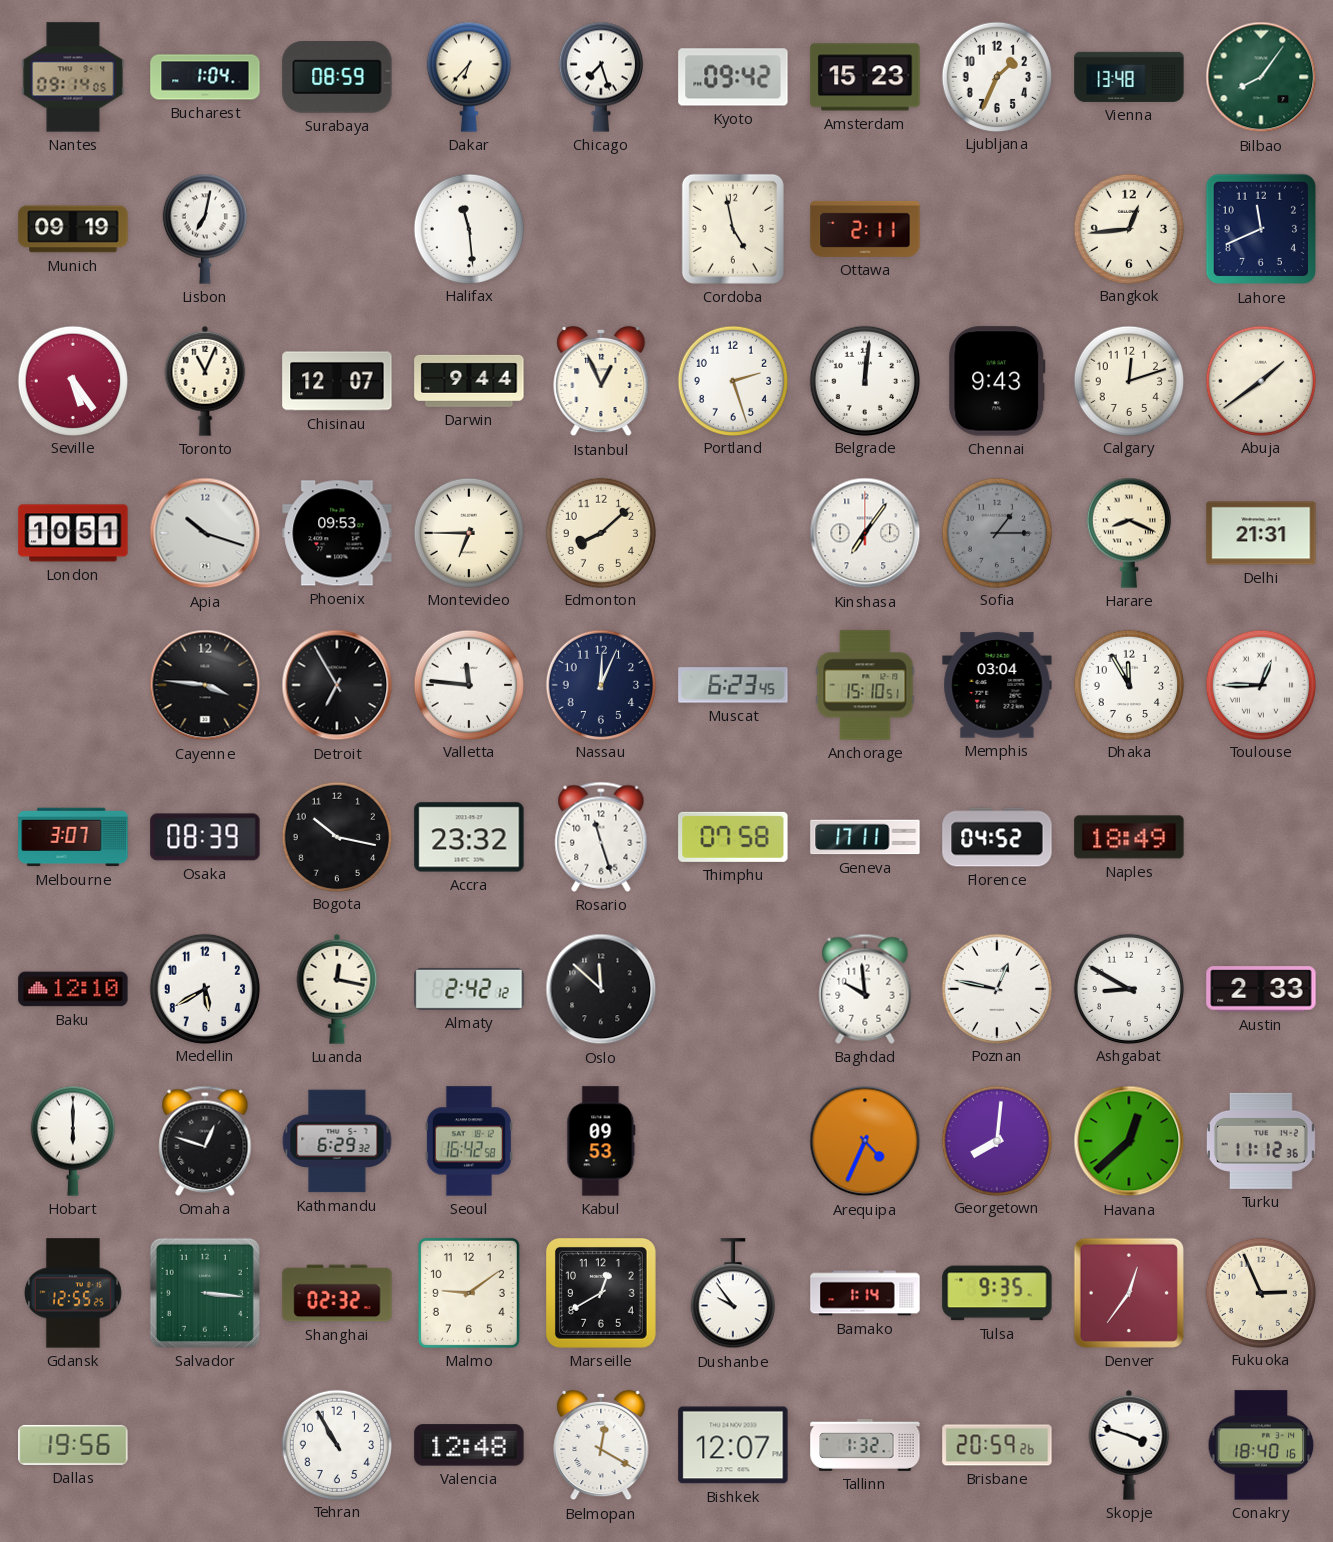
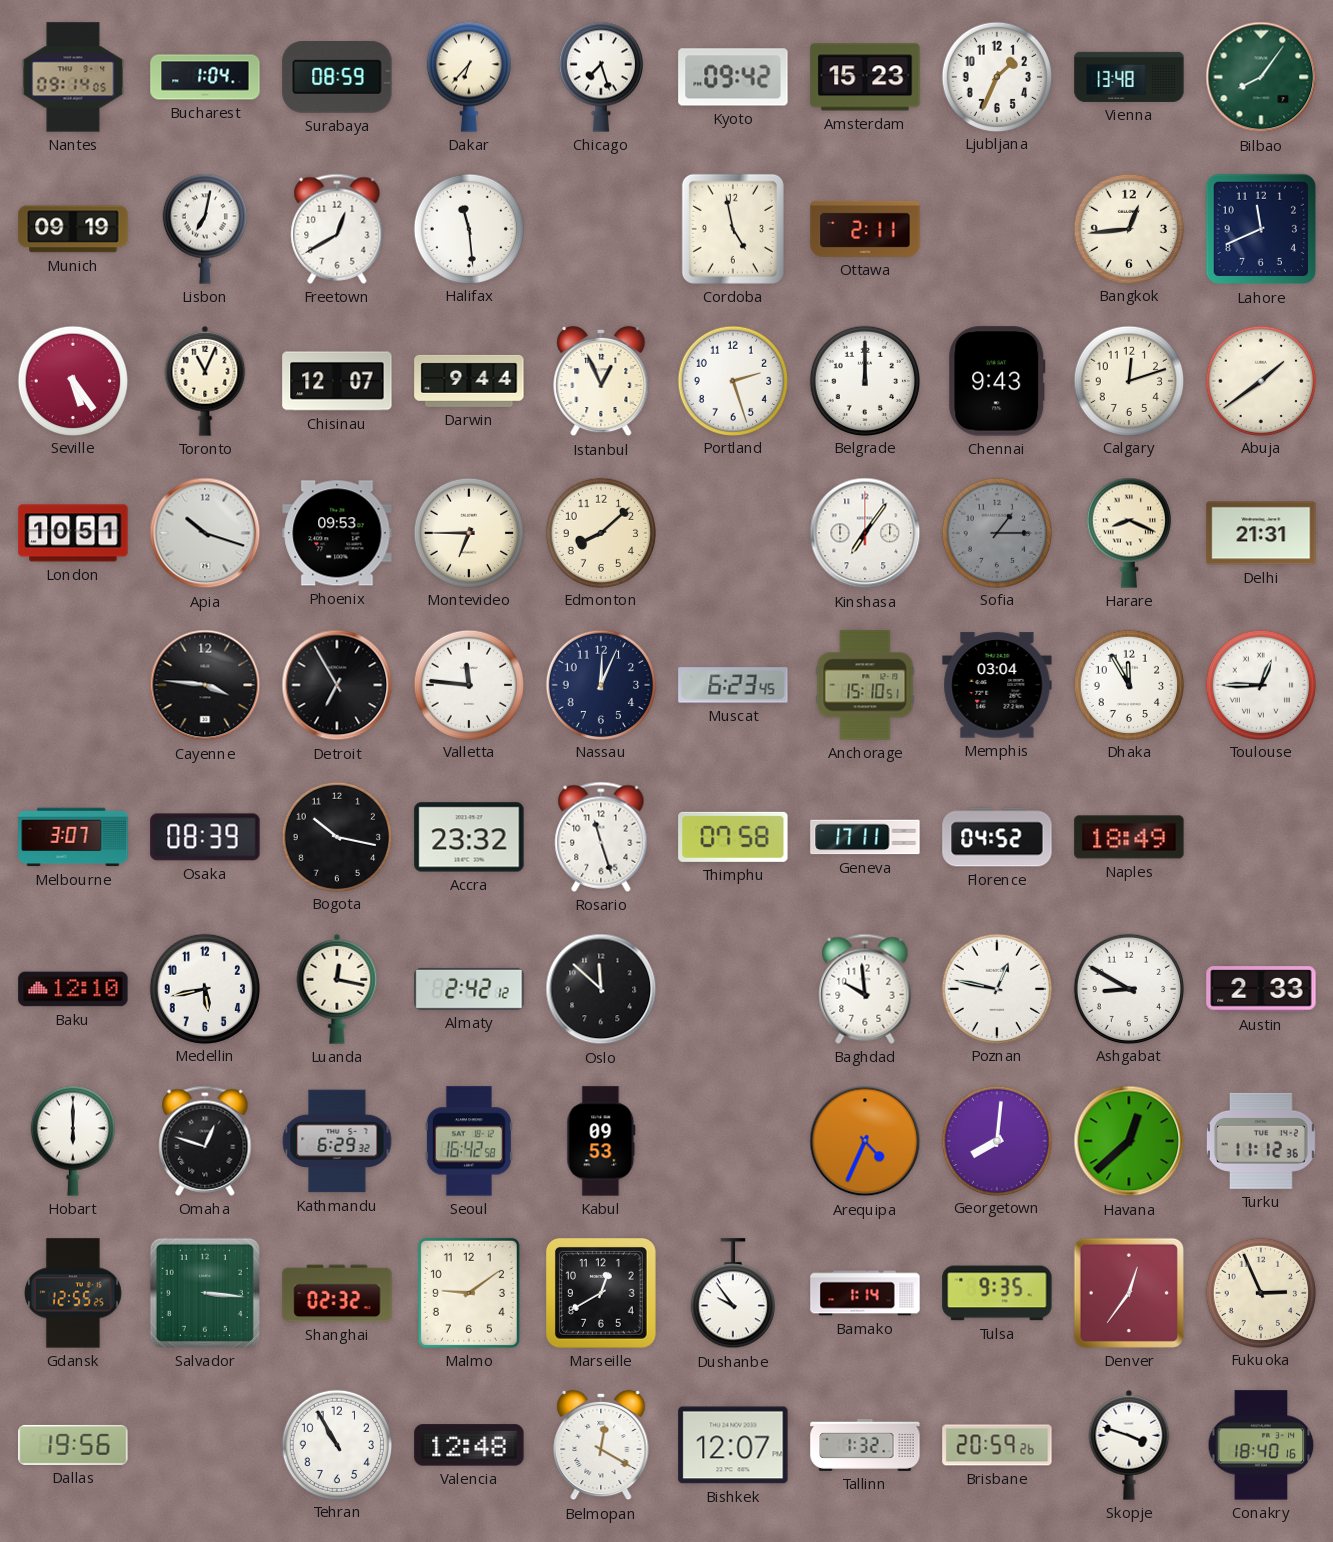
Freetown: none -> 12:40
Belgrade: 12:01 -> 12:00
Medellin: 5:40 -> 5:43
